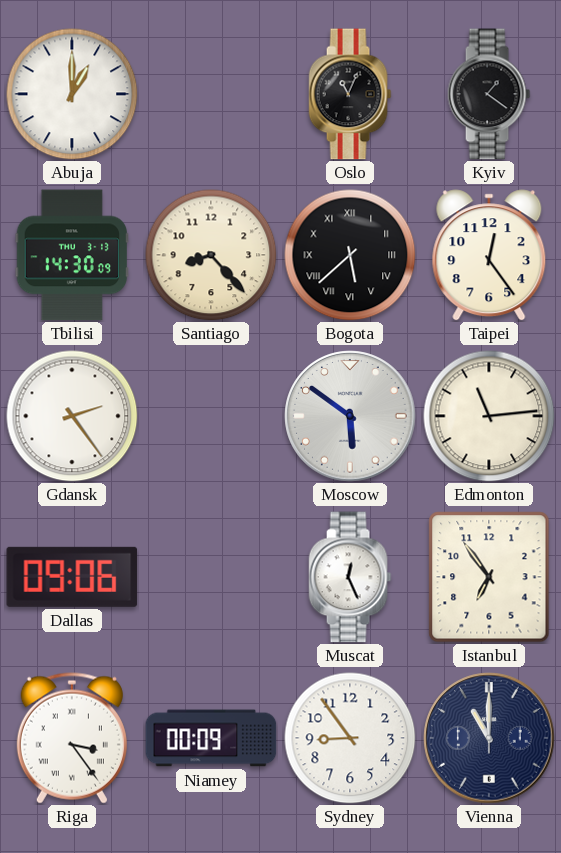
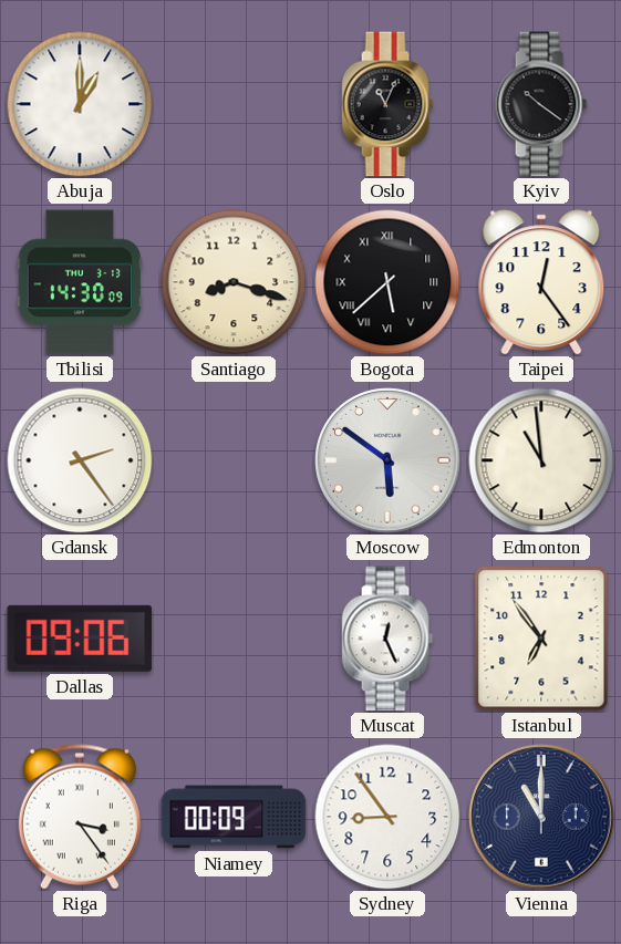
Kyiv: 1:21 -> 10:21
Santiago: 8:23 -> 8:18
Edmonton: 11:14 -> 10:59
